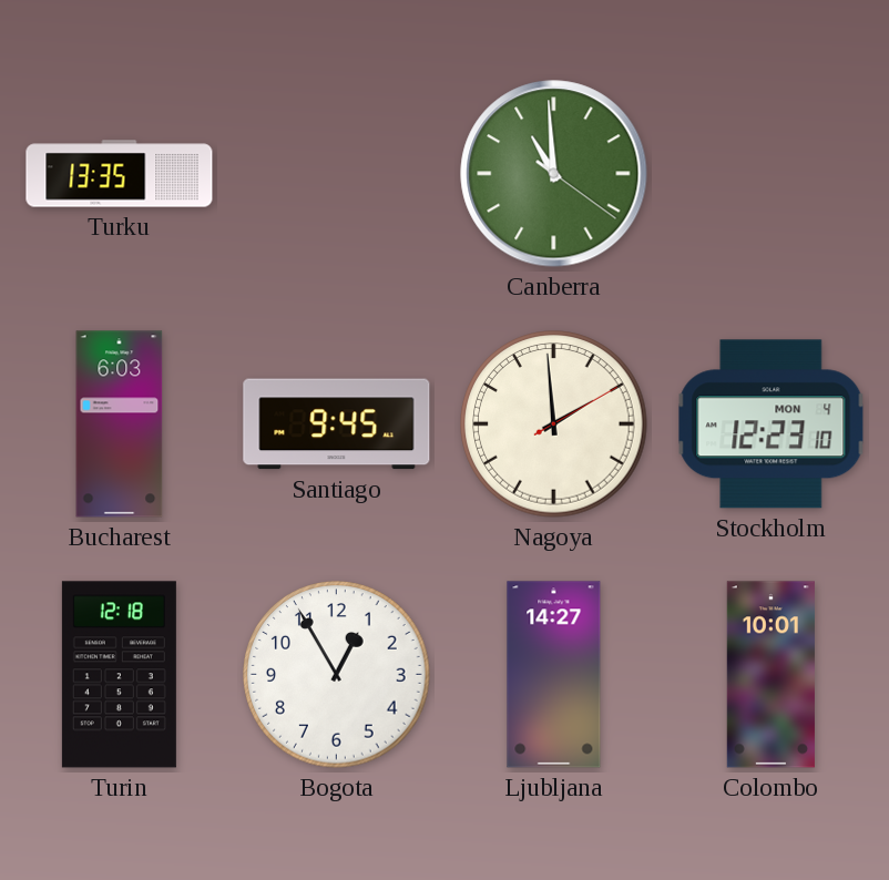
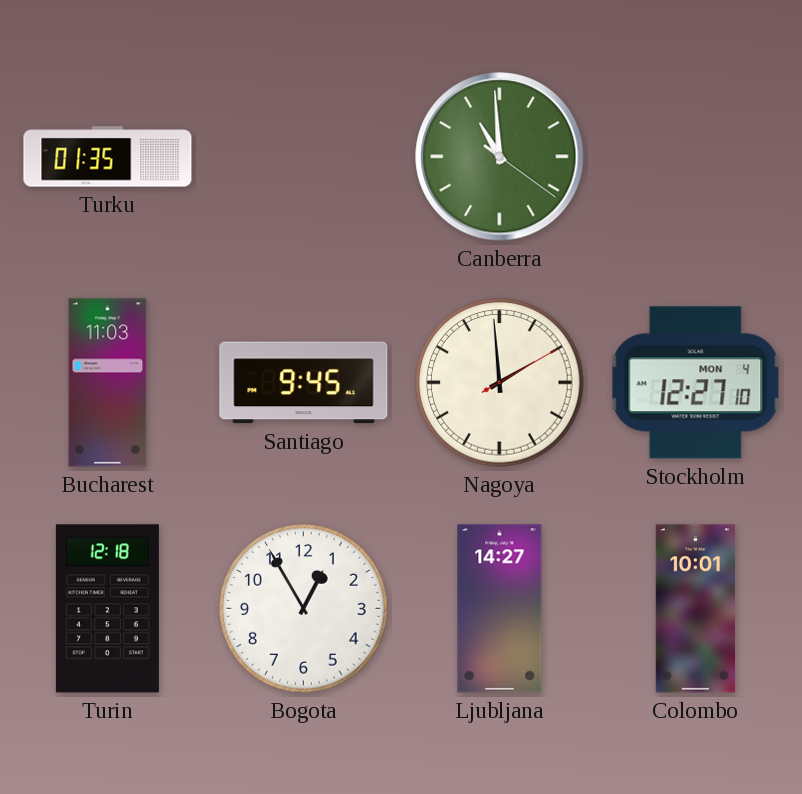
Turku: 13:35 -> 01:35
Bucharest: 6:03 -> 11:03
Stockholm: 12:23 -> 12:27
